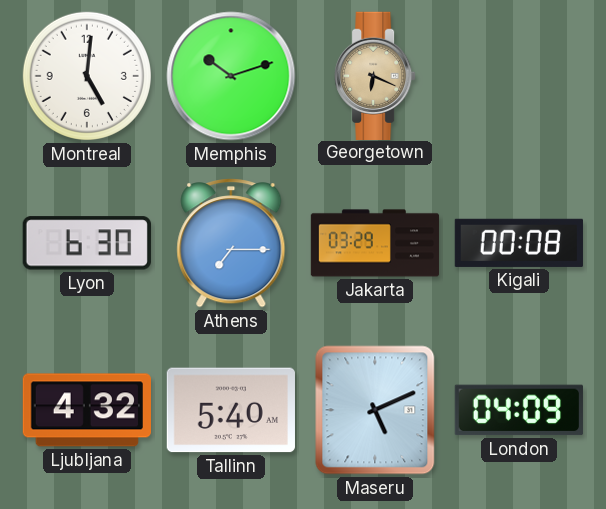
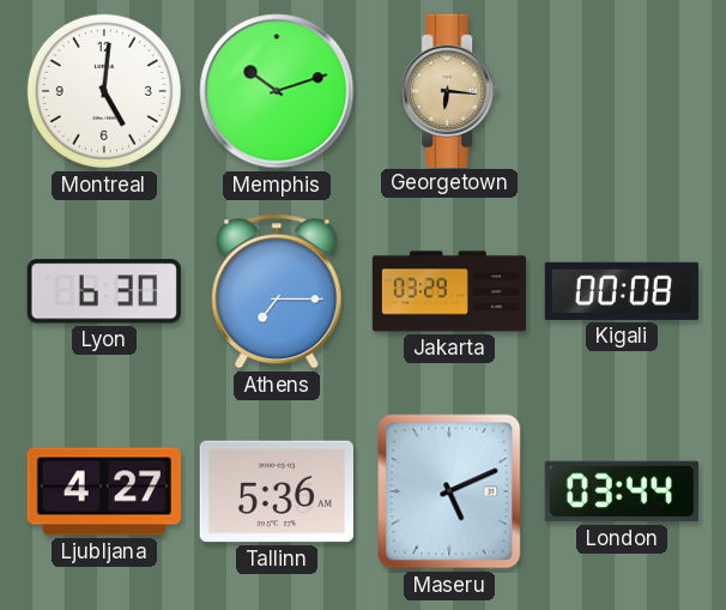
Georgetown: 6:19 -> 6:16
Ljubljana: 4:32 -> 4:27
Tallinn: 5:40 -> 5:36
London: 04:09 -> 03:44
